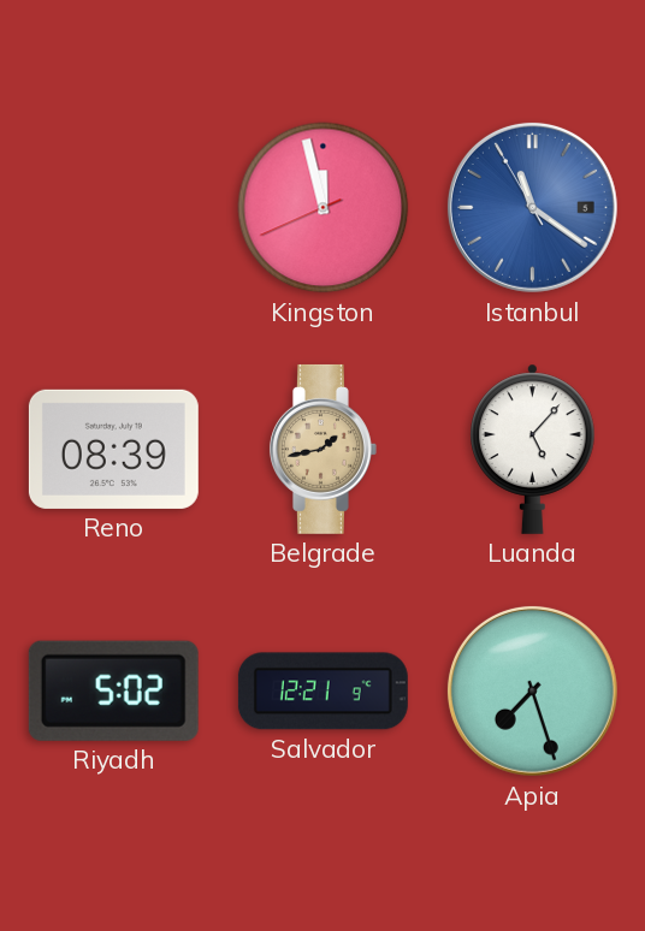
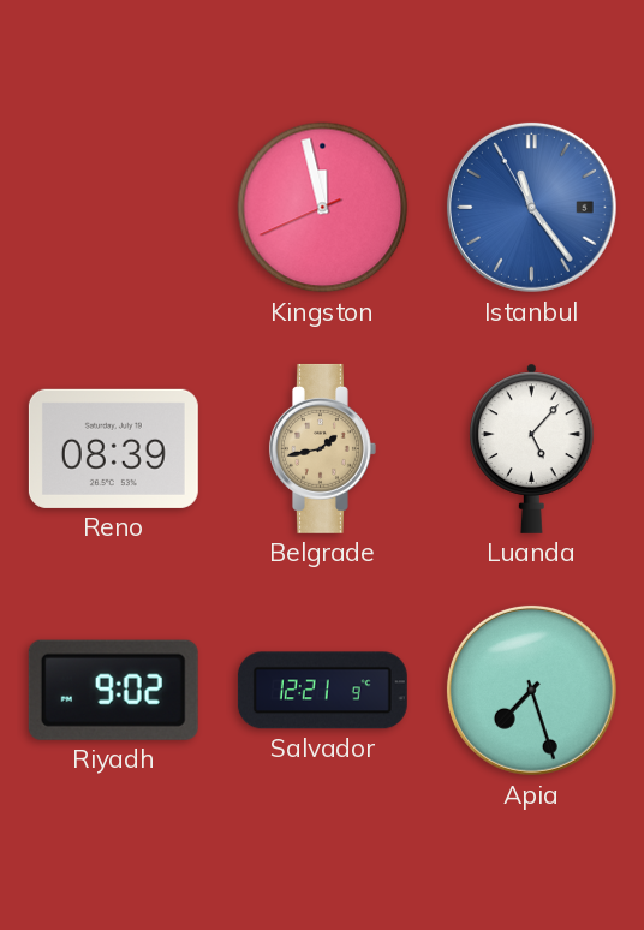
Istanbul: 11:20 -> 11:23
Riyadh: 5:02 -> 9:02
